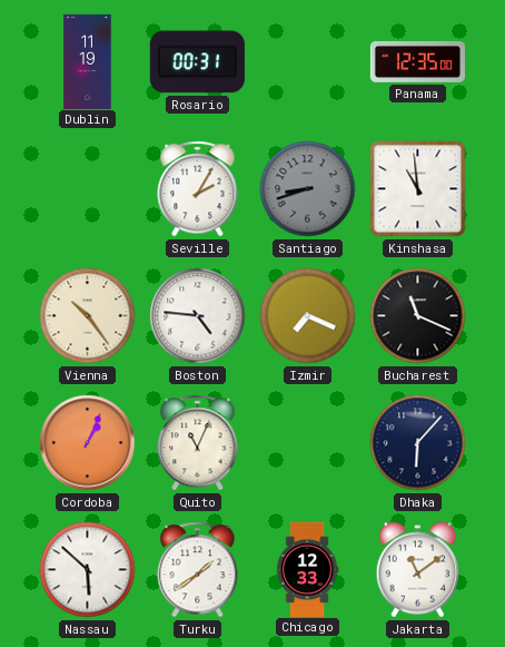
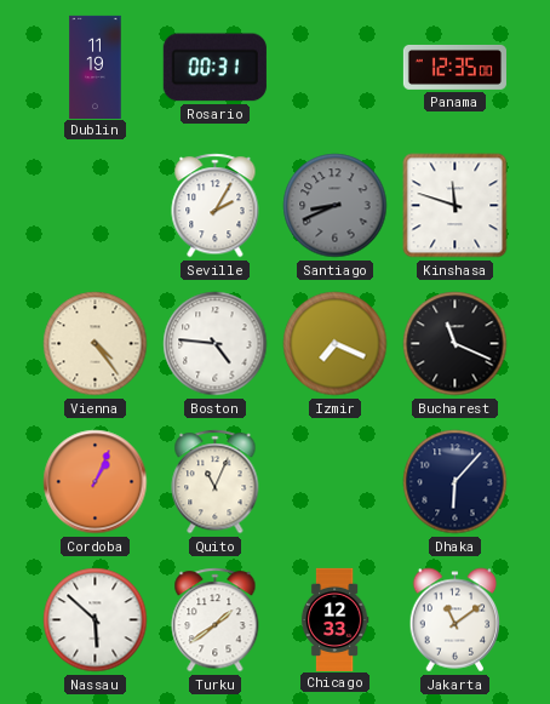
Santiago: 8:42 -> 8:41
Kinshasa: 10:59 -> 11:48
Vienna: 10:24 -> 4:24
